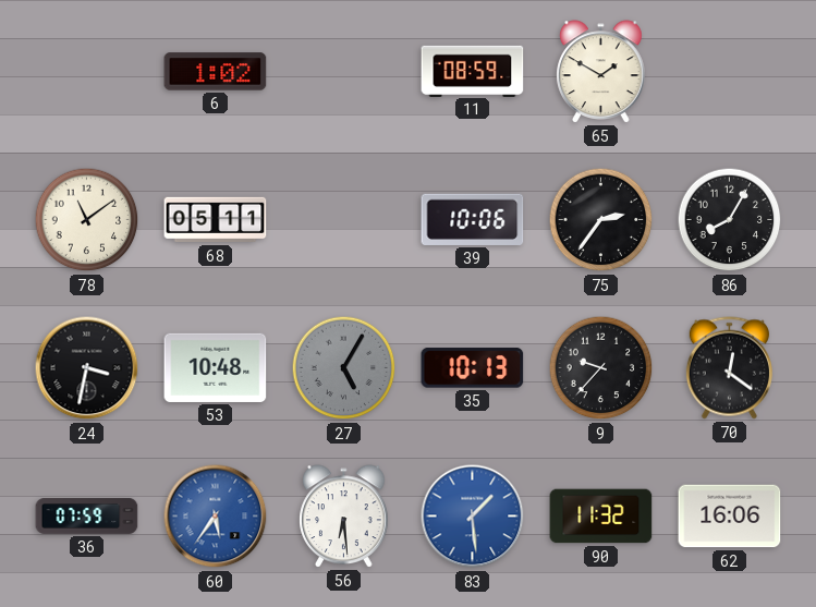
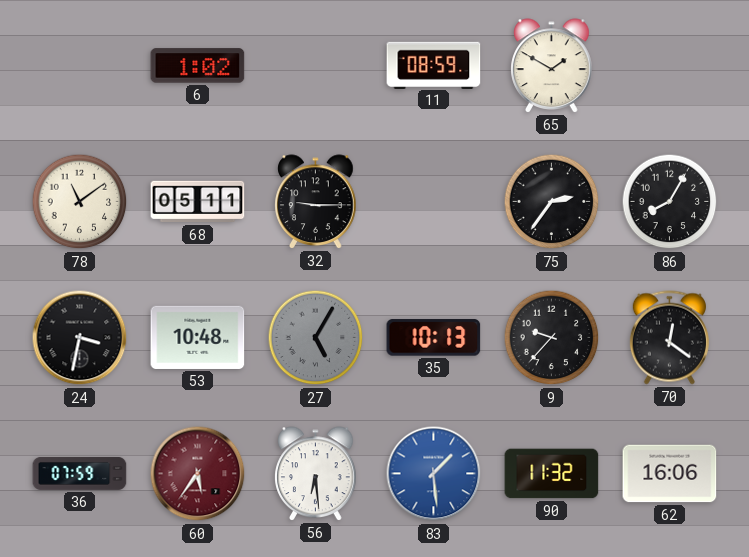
32: none -> 9:15
39: 10:06 -> none
60 dial: blue -> burgundy
